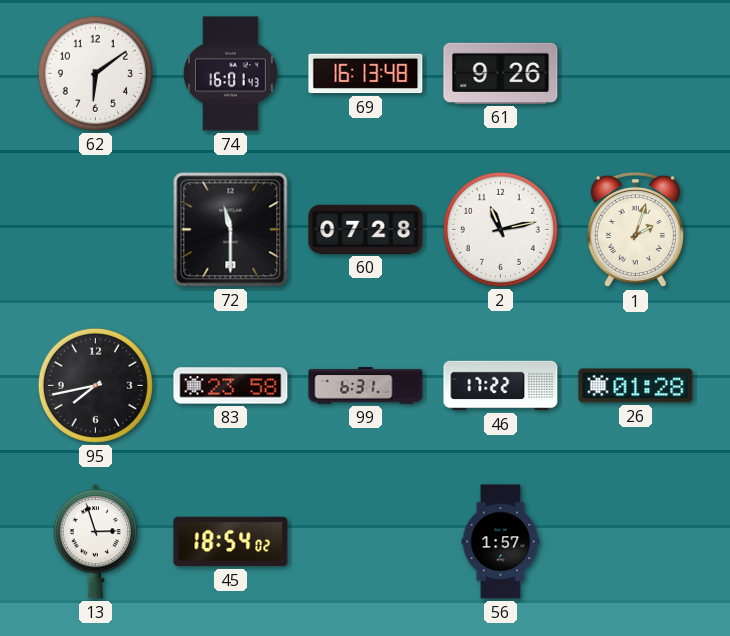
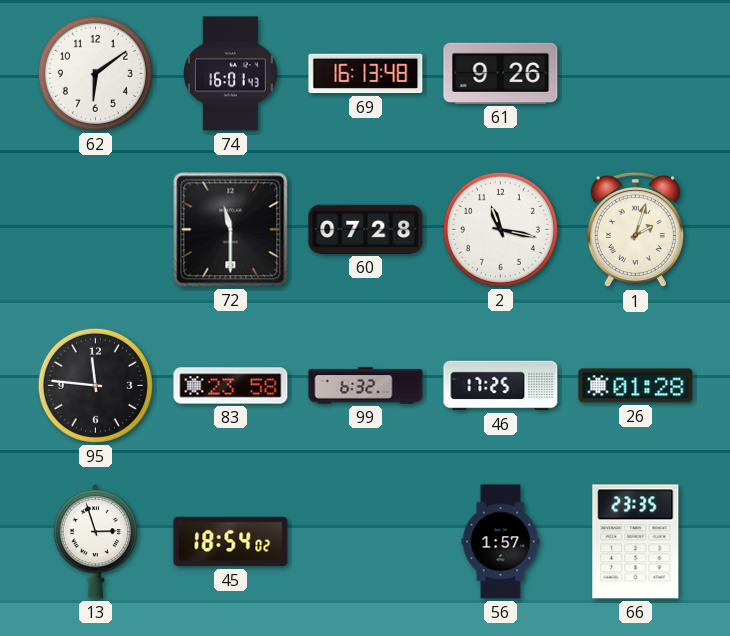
2: 11:13 -> 11:17
95: 7:43 -> 11:46
99: 6:31 -> 6:32
46: 17:22 -> 17:25
66: none -> 23:35
